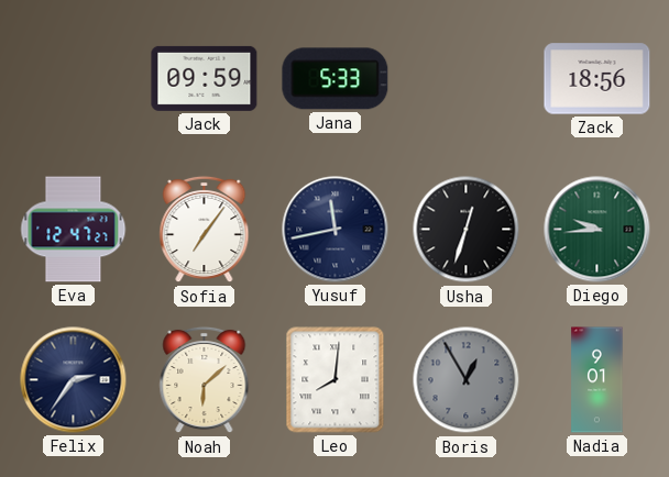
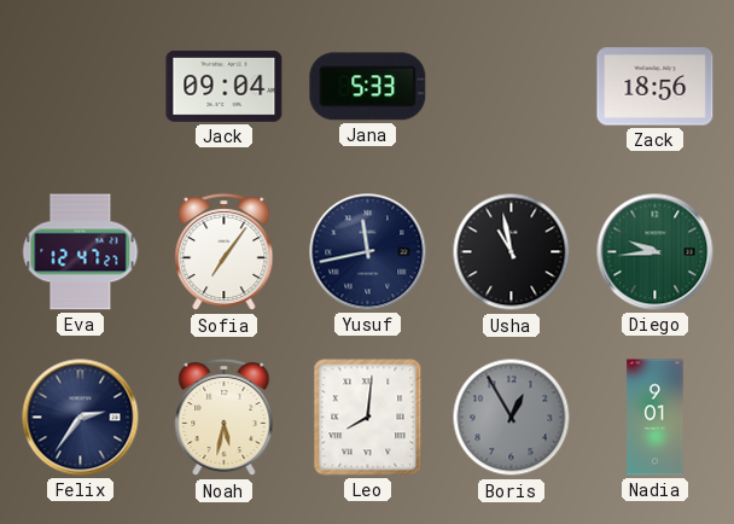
Jack: 09:59 -> 09:04
Usha: 12:33 -> 10:58
Noah: 6:08 -> 5:32
